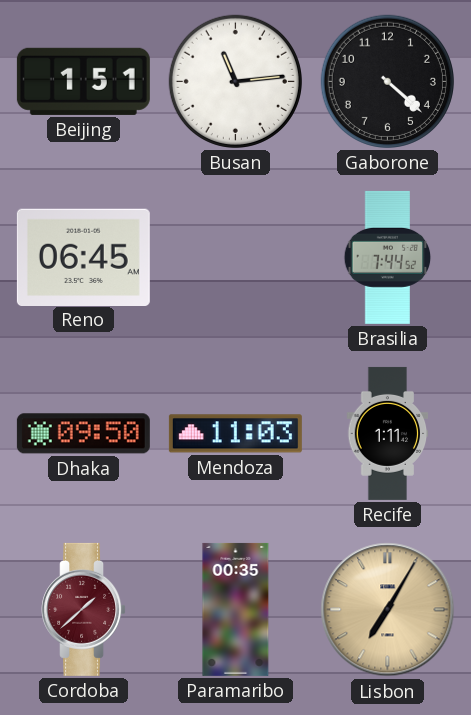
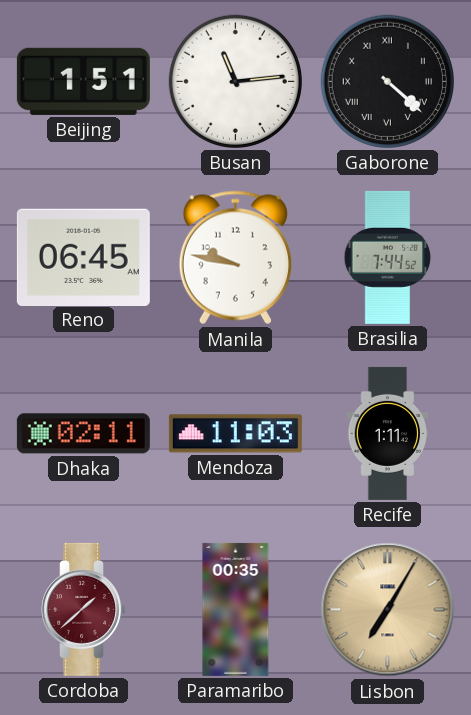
Gaborone numerals: Arabic -> Roman
Manila: none -> 9:47
Dhaka: 09:50 -> 02:11
